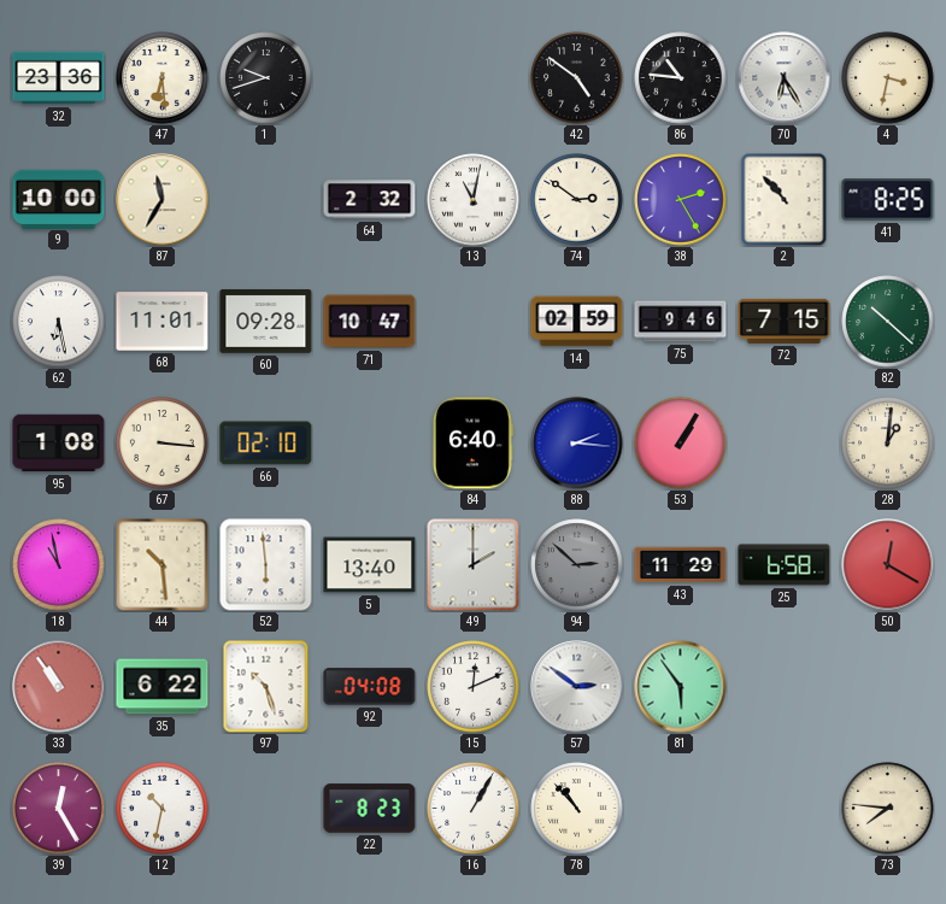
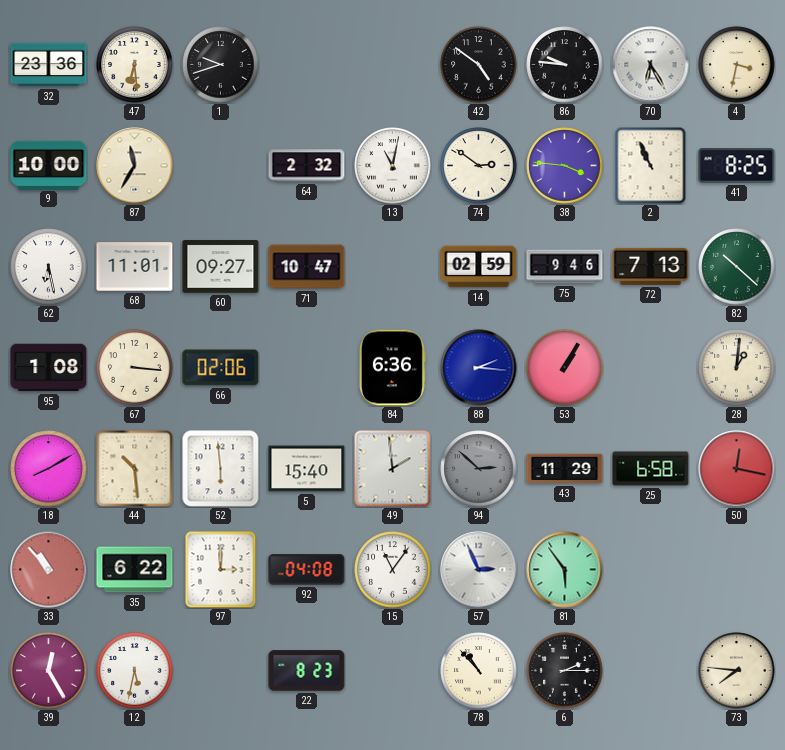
86: 10:46 -> 9:46
38: 2:25 -> 3:46
2: 10:53 -> 10:56
60: 09:28 -> 09:27
72: 7:15 -> 7:13
66: 02:10 -> 02:06
84: 6:40 -> 6:36
18: 10:58 -> 8:10
5: 13:40 -> 15:40
49: 2:00 -> 1:59
50: 12:20 -> 12:17
33: 10:54 -> 10:53
97: 10:27 -> 3:00
15: 12:11 -> 11:06
57: 2:51 -> 2:56
12: 10:32 -> 5:32
16: 1:05 -> none
6: none -> 2:15
